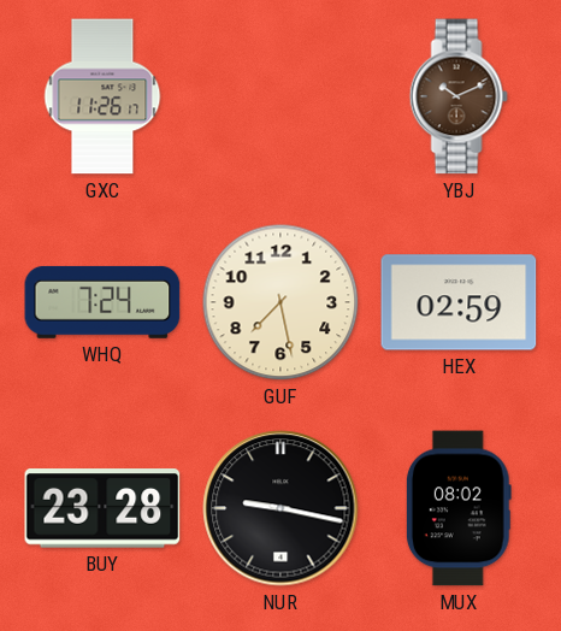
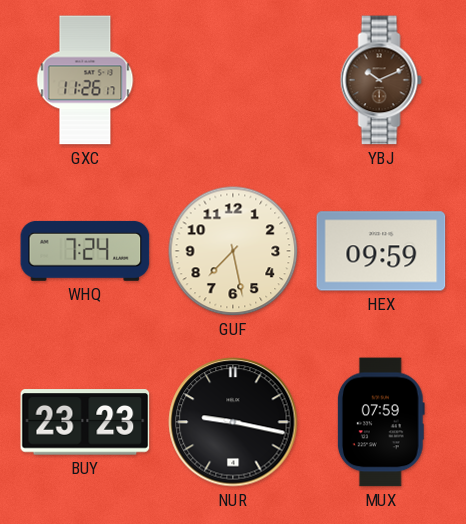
HEX: 02:59 -> 09:59
BUY: 23:28 -> 23:23
MUX: 08:02 -> 07:59
